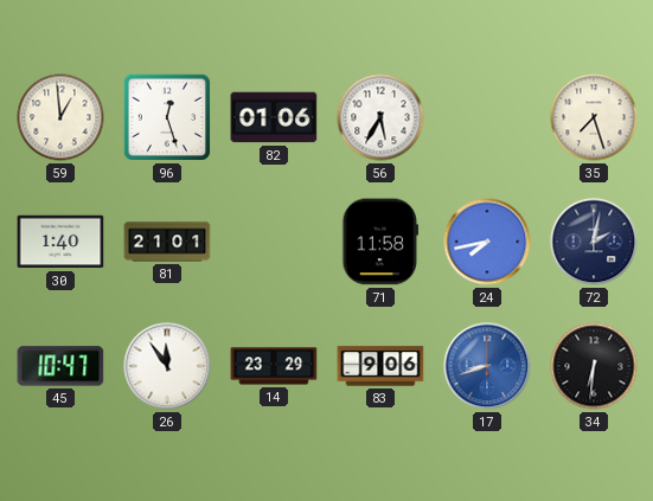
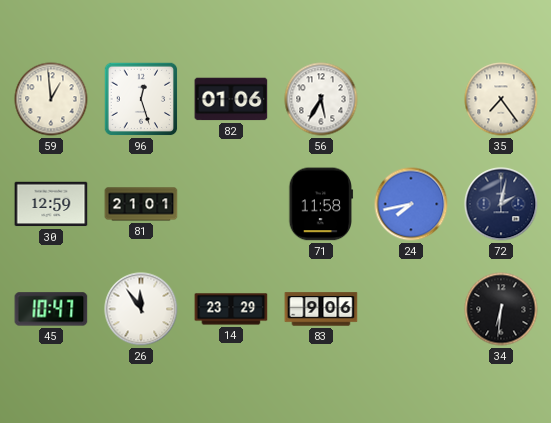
35: 7:27 -> 7:24
30: 1:40 -> 12:59
17: 8:42 -> none
